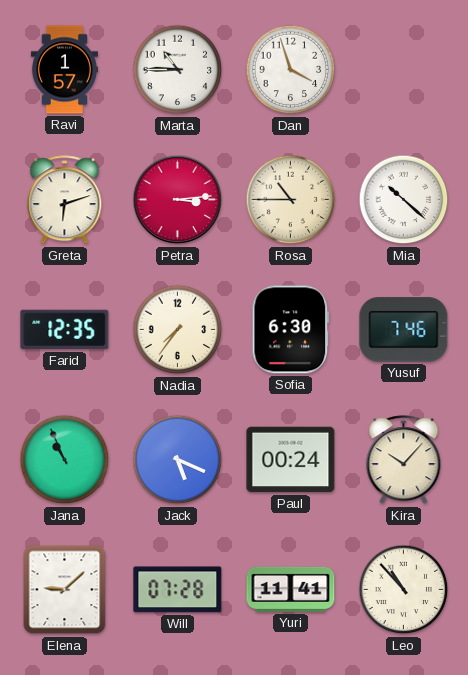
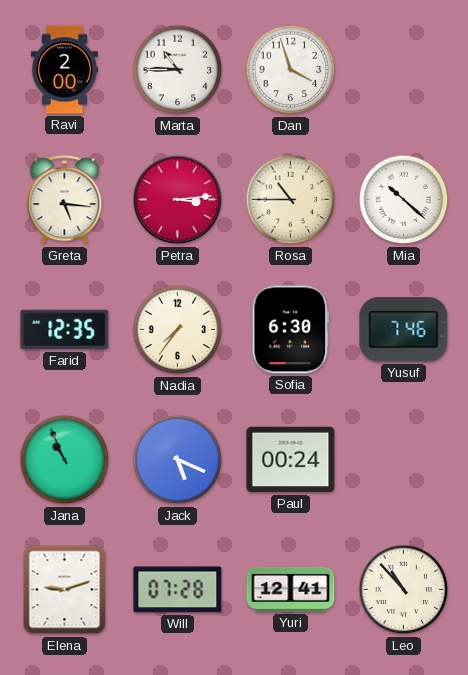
Ravi: 1:57 -> 2:00
Greta: 6:12 -> 5:16
Kira: 10:07 -> none
Elena: 9:08 -> 9:12
Yuri: 11:41 -> 12:41
